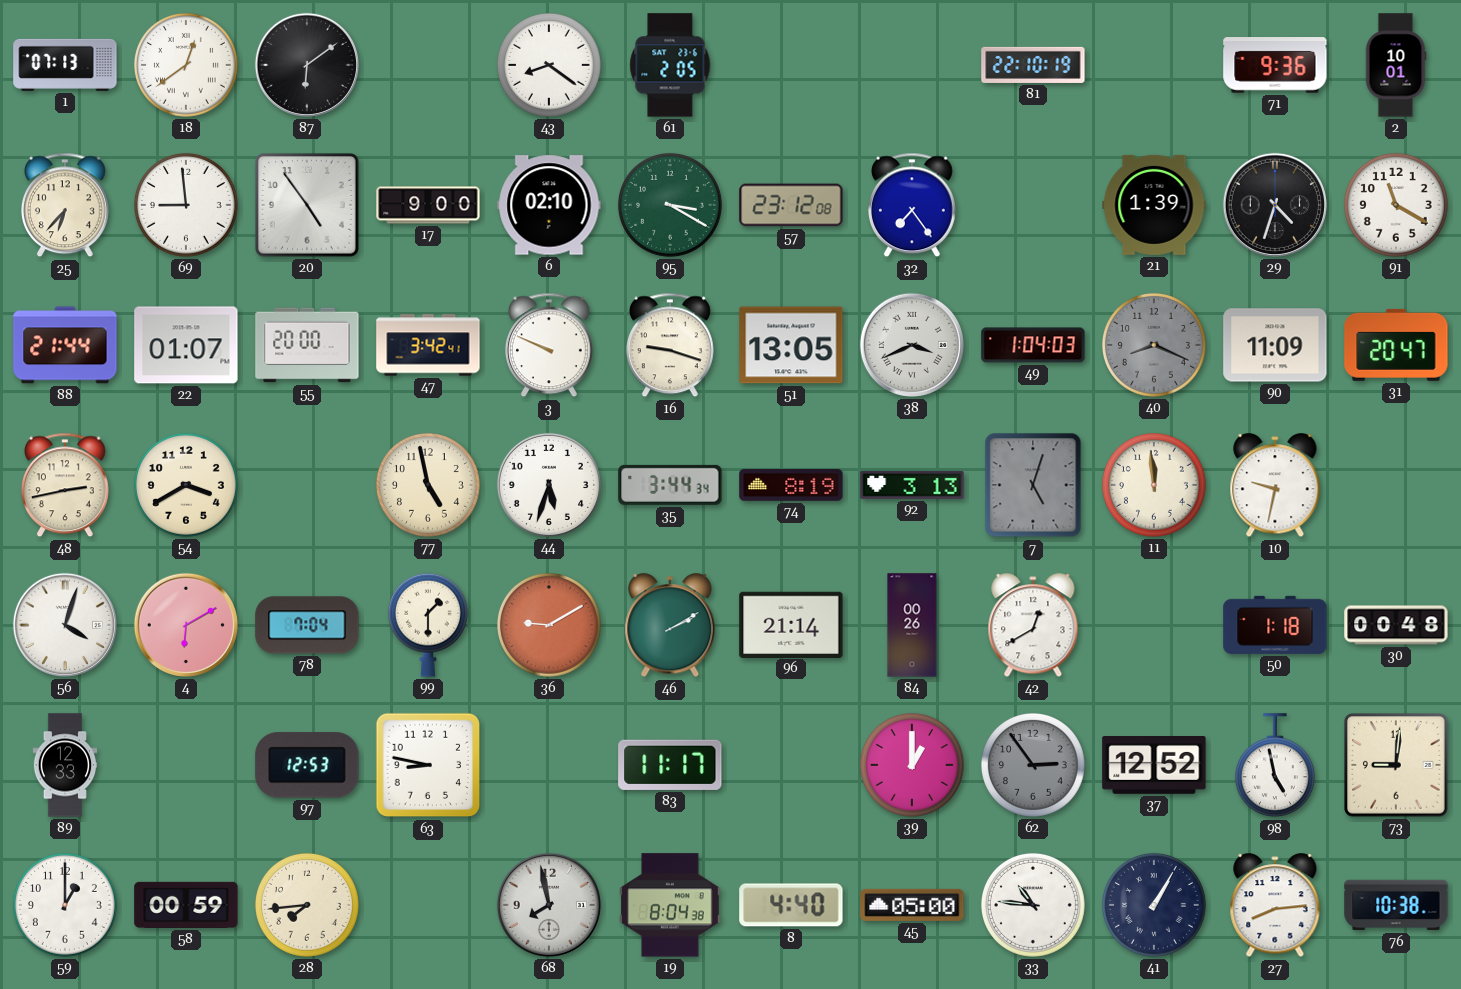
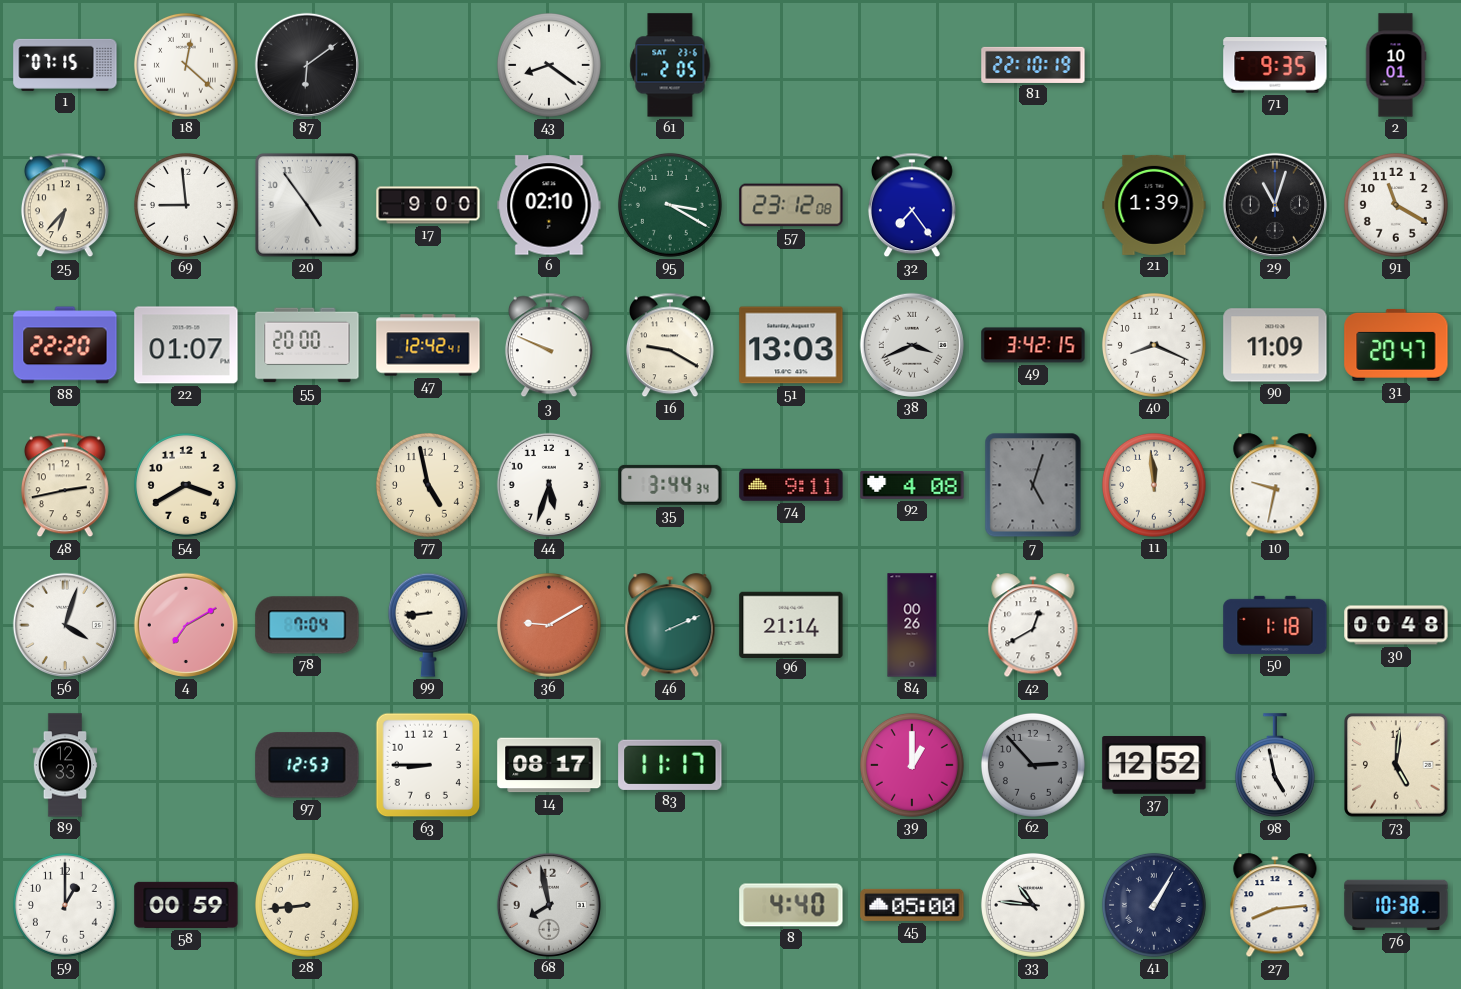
1: 07:13 -> 07:15
18: 12:39 -> 12:22
71: 9:36 -> 9:35
29: 4:33 -> 11:03
88: 21:44 -> 22:20
47: 3:42 -> 12:42
16: 9:18 -> 9:20
51: 13:05 -> 13:03
49: 1:04 -> 3:42
40 dial: grey -> white
74: 8:19 -> 9:11
92: 3:13 -> 4:08
4: 6:10 -> 7:10
99: 1:30 -> 8:44
46: 2:10 -> 2:11
63: 8:47 -> 8:45
14: none -> 08:17
62: 2:54 -> 2:53
73: 9:01 -> 5:01
28: 7:44 -> 8:44
19: 8:04 -> none
